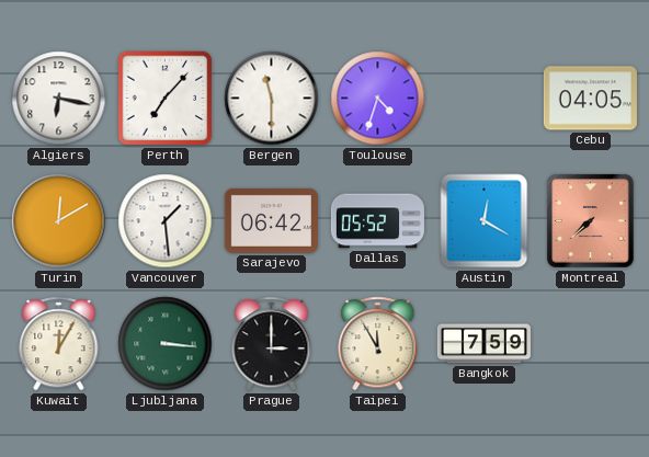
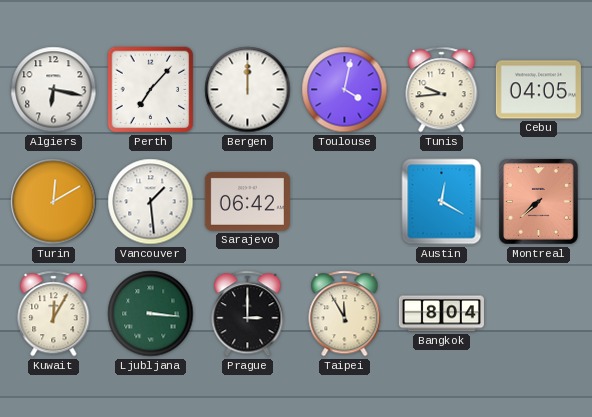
Bergen: 11:30 -> 12:00
Toulouse: 4:33 -> 4:02
Tunis: none -> 9:44
Dallas: 05:52 -> none
Bangkok: 7:59 -> 8:04
